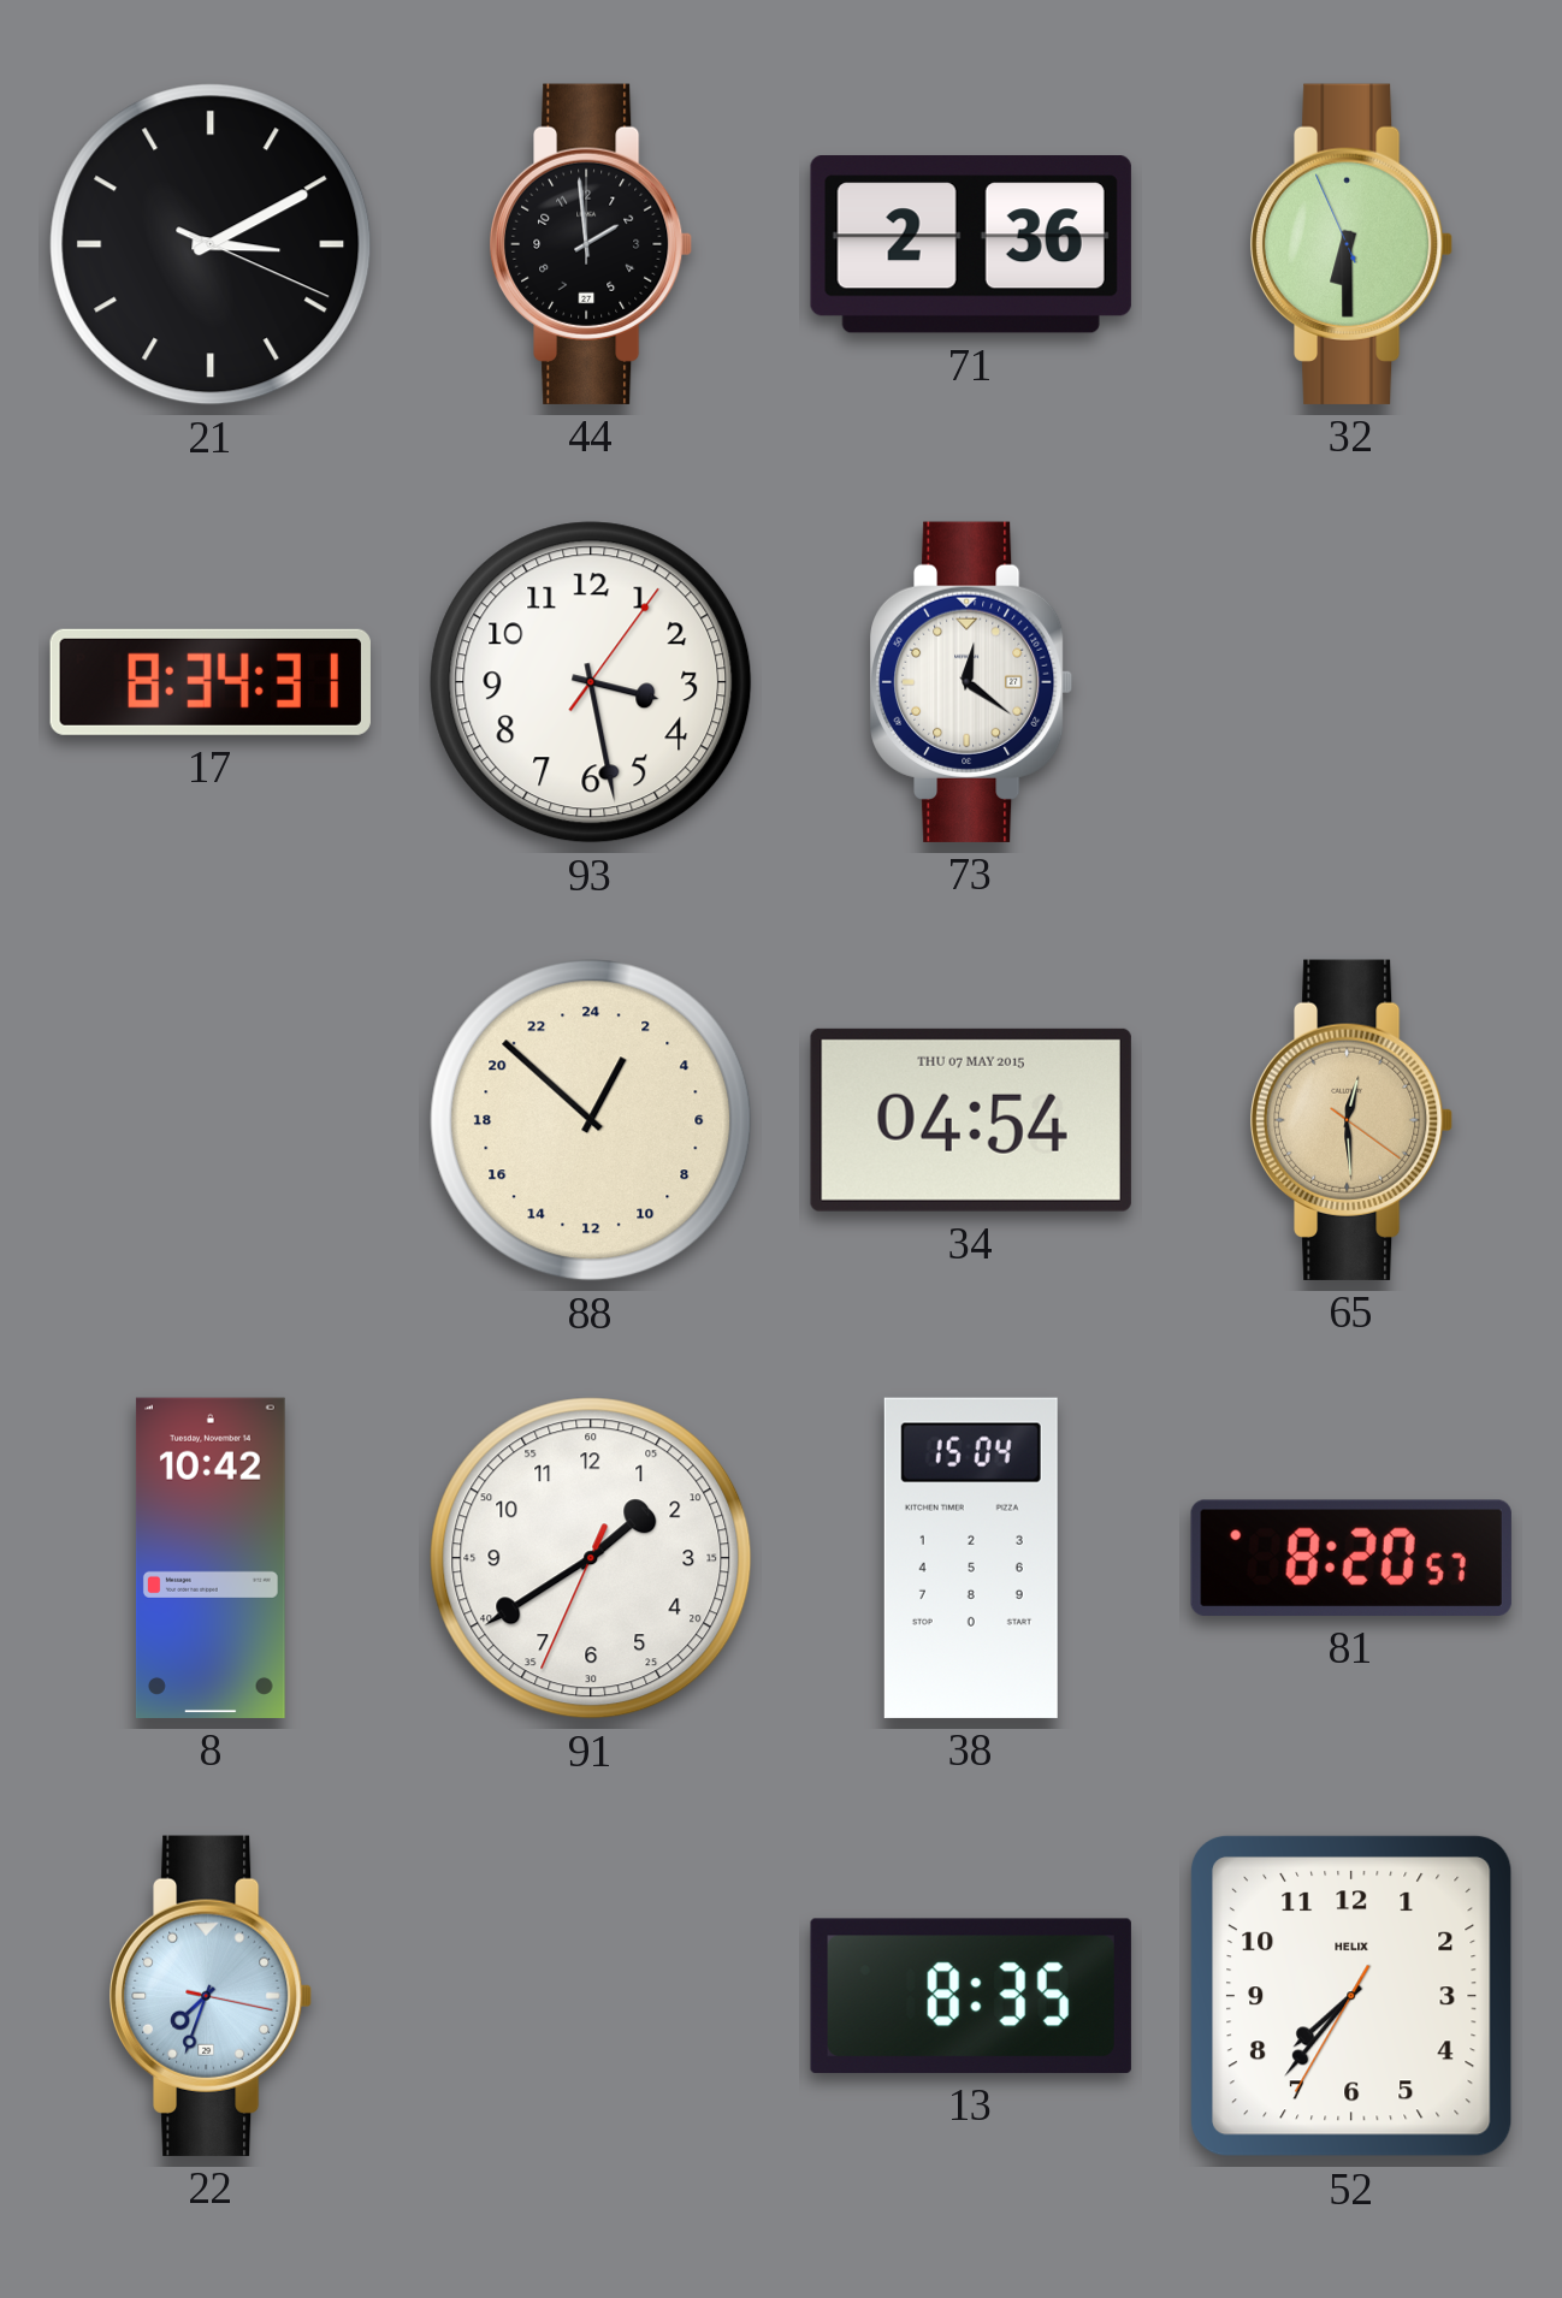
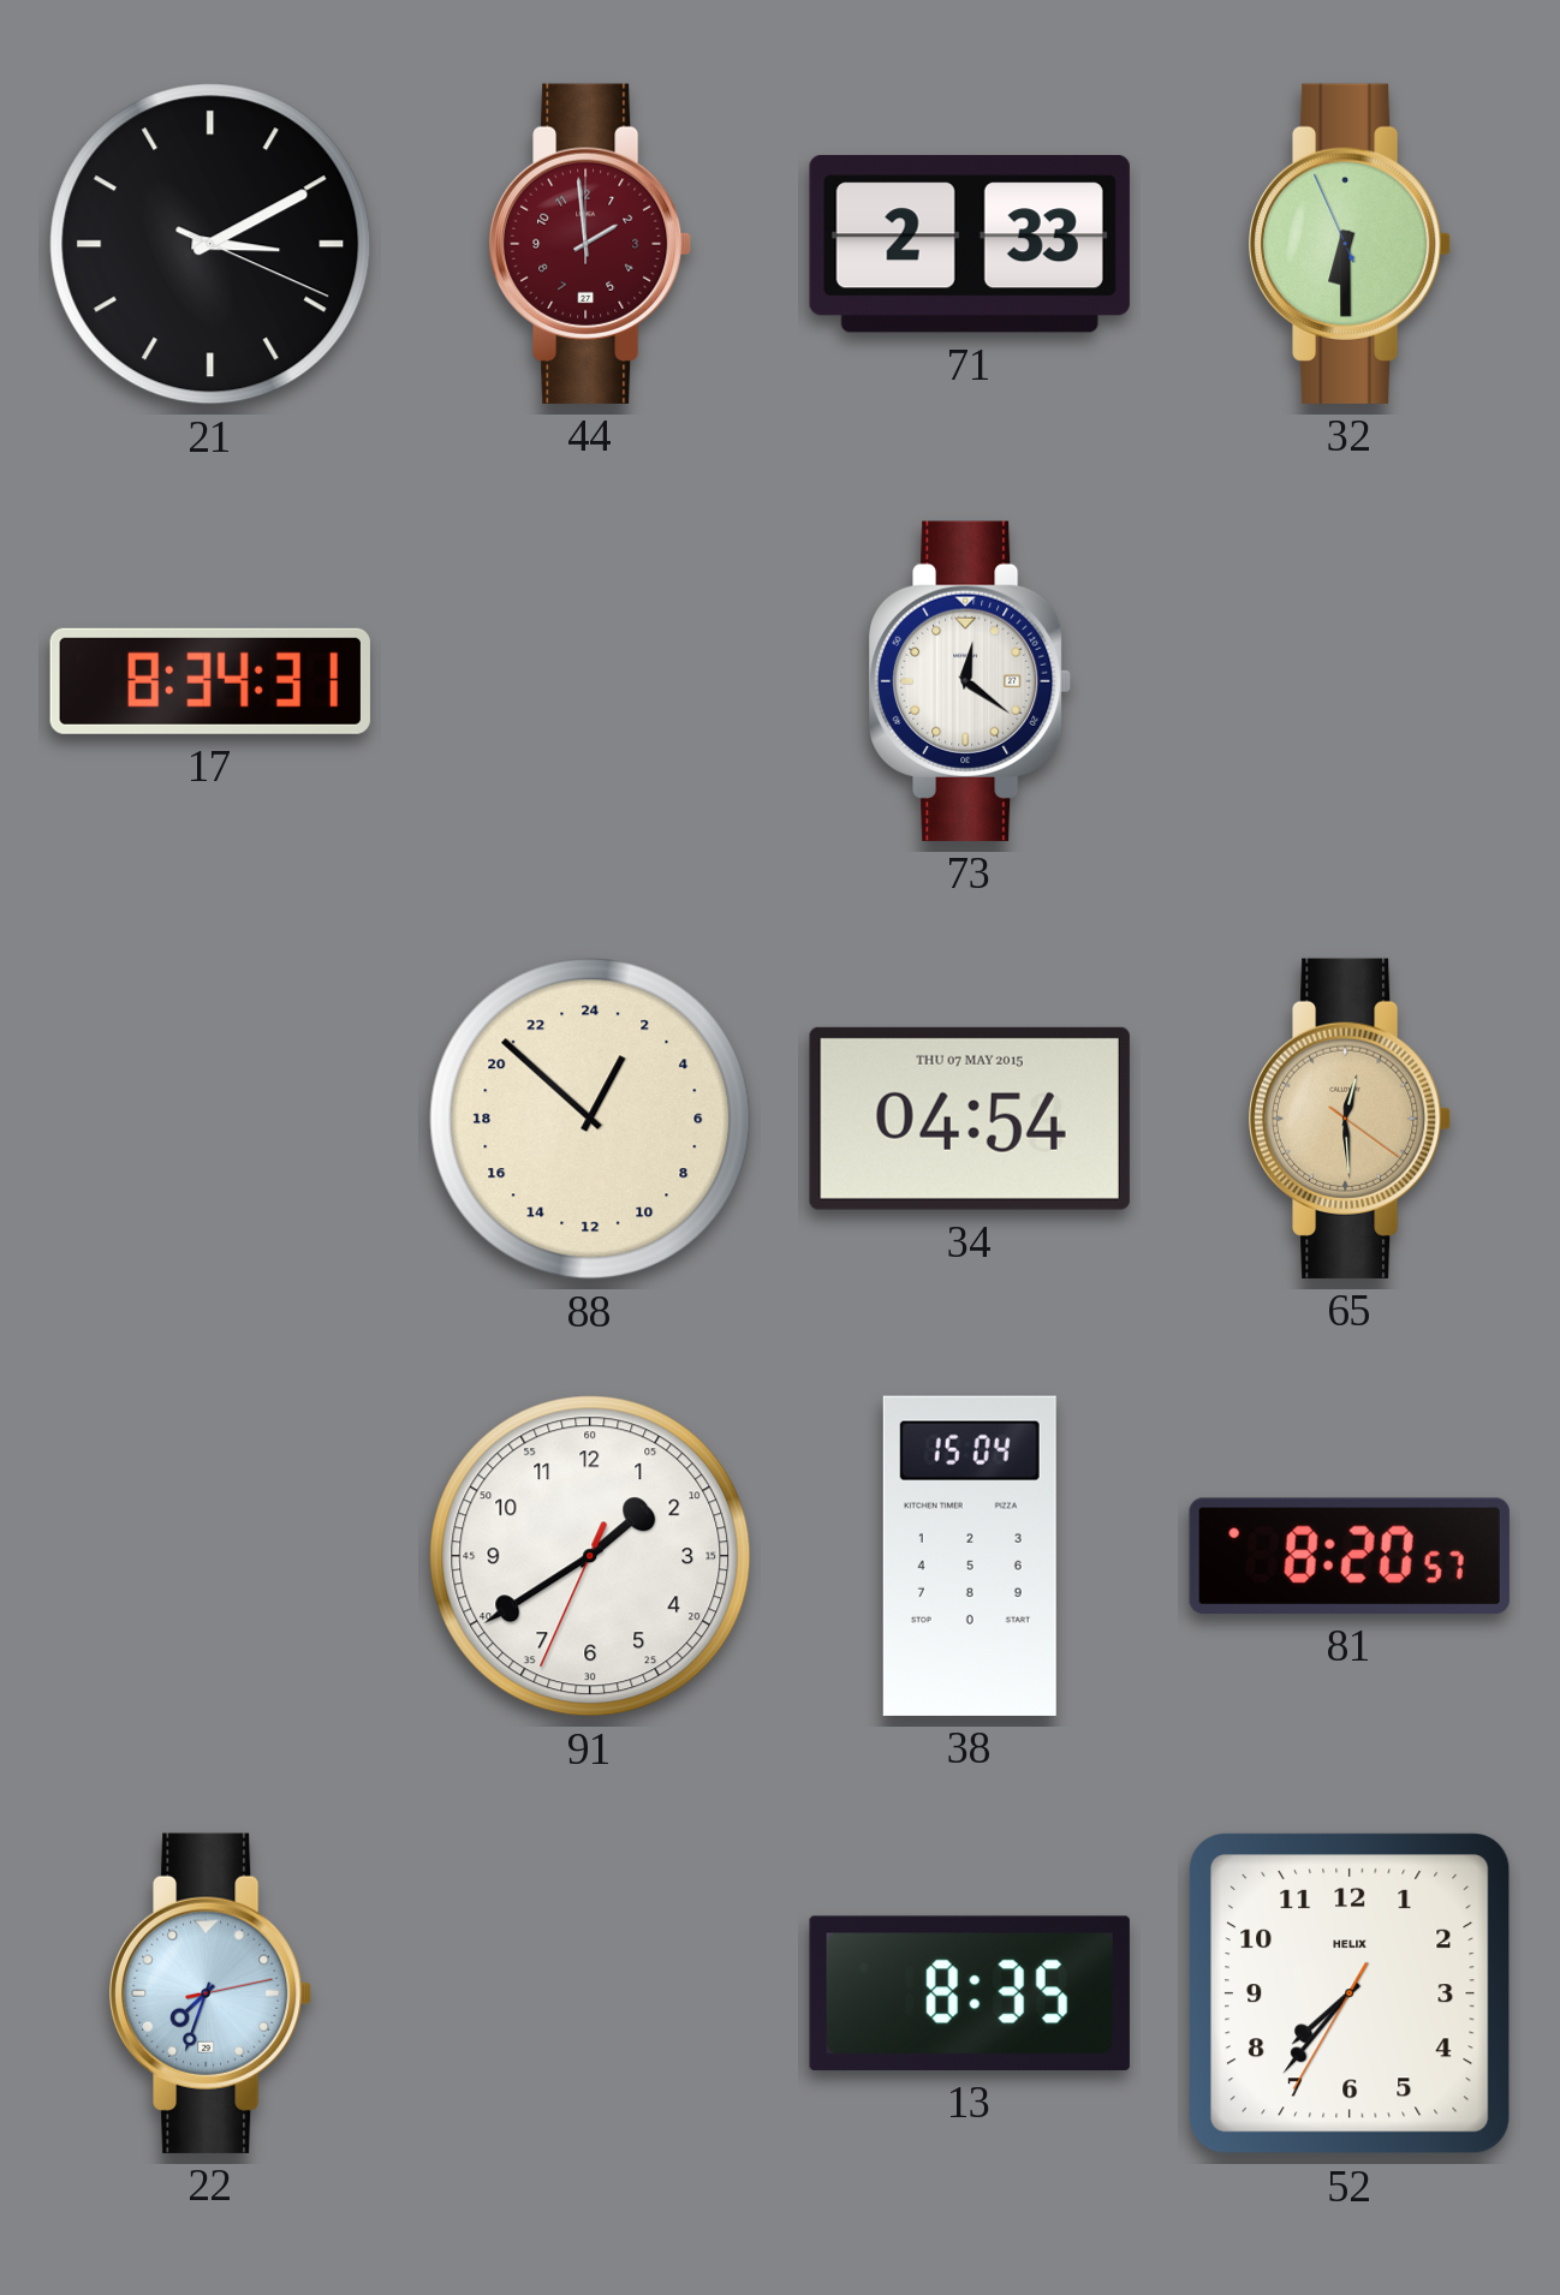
44 dial: black -> burgundy
71: 2:36 -> 2:33
93: 3:28 -> none
8: 10:42 -> none
22: 7:33:17 -> 7:33:13
